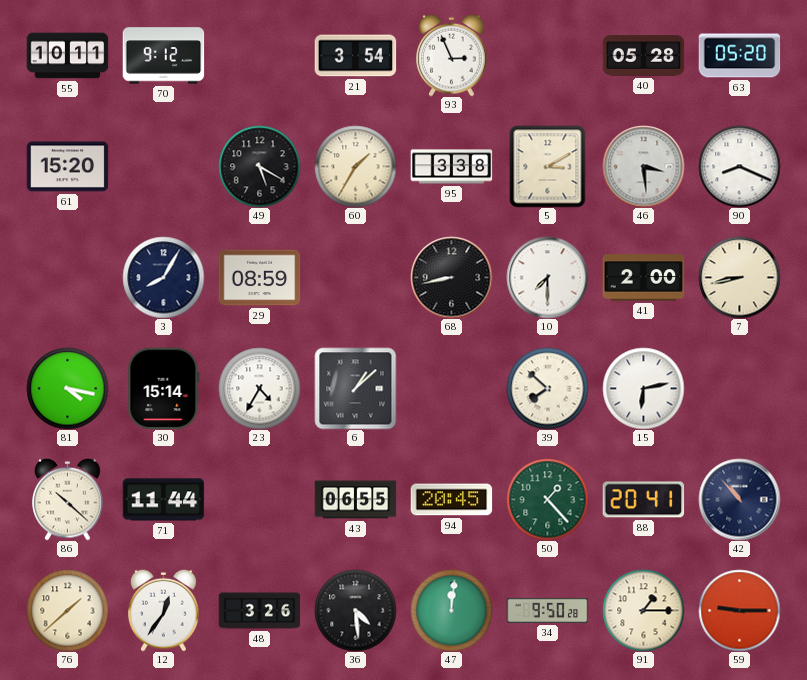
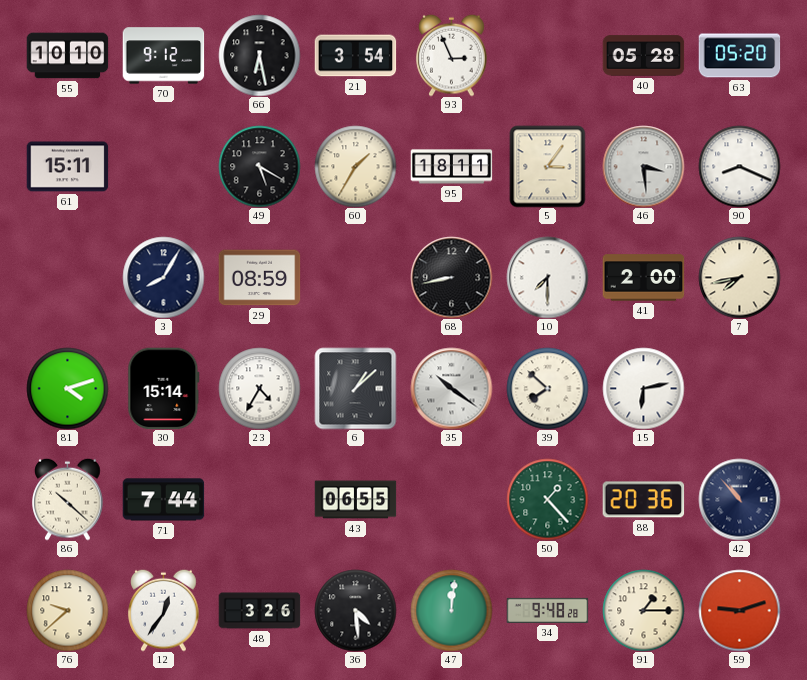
55: 10:11 -> 10:10
66: none -> 6:28
61: 15:20 -> 15:11
95: 3:38 -> 18:11
5: 3:10 -> 3:06
7: 8:43 -> 7:43
81: 4:17 -> 4:12
35: none -> 10:21
71: 11:44 -> 7:44
94: 20:45 -> none
88: 20:41 -> 20:36
76: 1:38 -> 9:38
34: 9:50 -> 9:48
59: 9:15 -> 9:12
